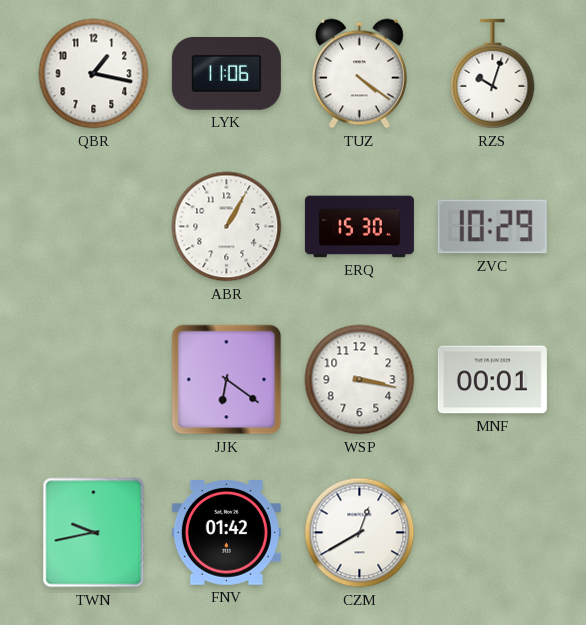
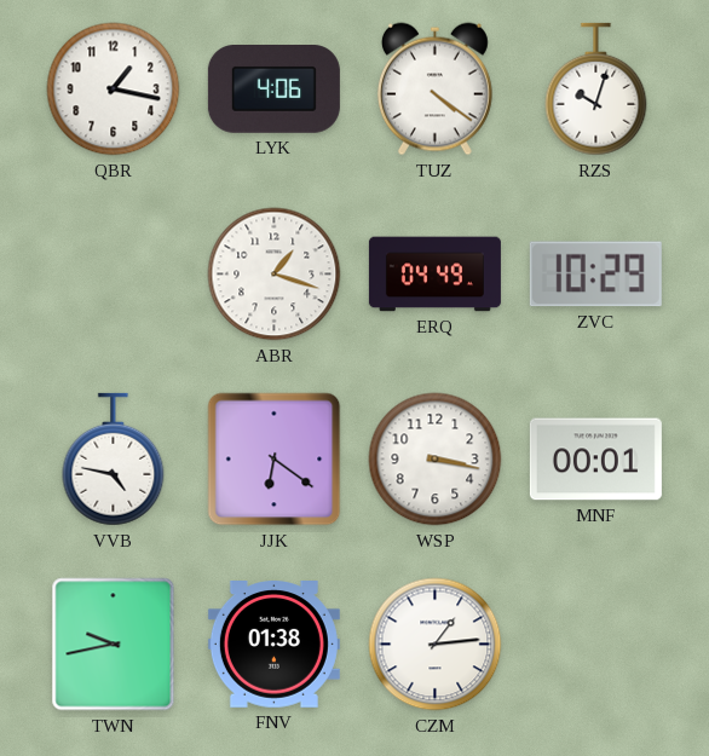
LYK: 11:06 -> 4:06
ABR: 1:05 -> 1:18
ERQ: 15:30 -> 04:49
VVB: none -> 4:47
FNV: 01:42 -> 01:38
CZM: 12:40 -> 1:14
